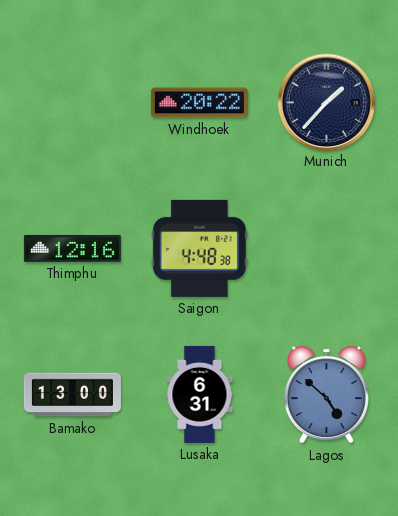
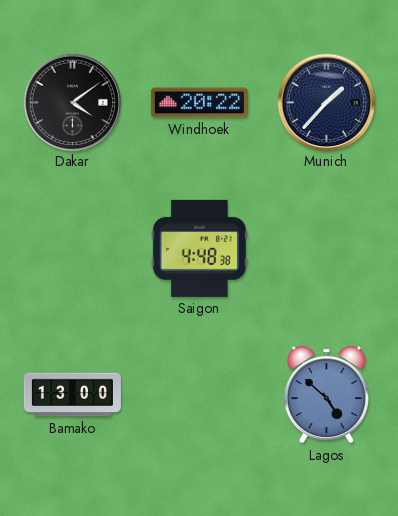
Dakar: none -> 4:09
Thimphu: 12:16 -> none
Lusaka: 6:31 -> none
